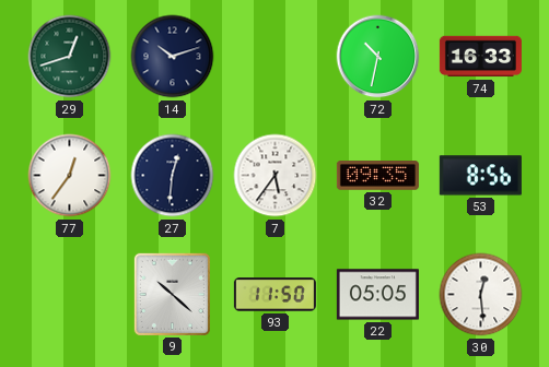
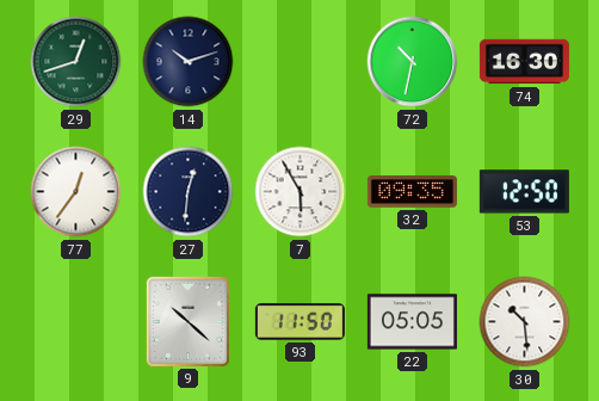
74: 16:33 -> 16:30
7: 5:36 -> 5:55
53: 8:56 -> 12:50
30: 12:29 -> 10:29
